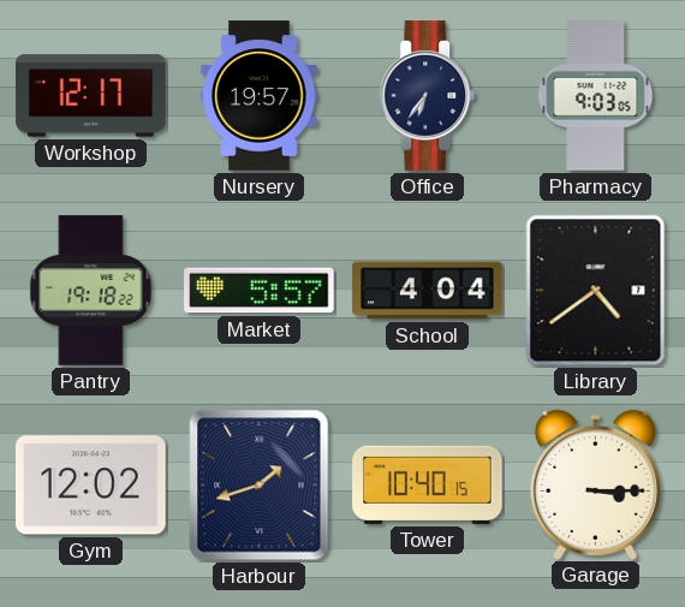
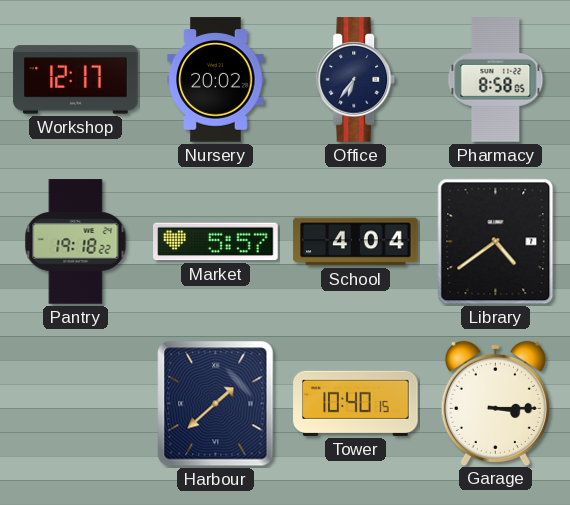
Nursery: 19:57 -> 20:02
Pharmacy: 9:03 -> 8:58
Gym: 12:02 -> none
Harbour: 1:42 -> 1:38
